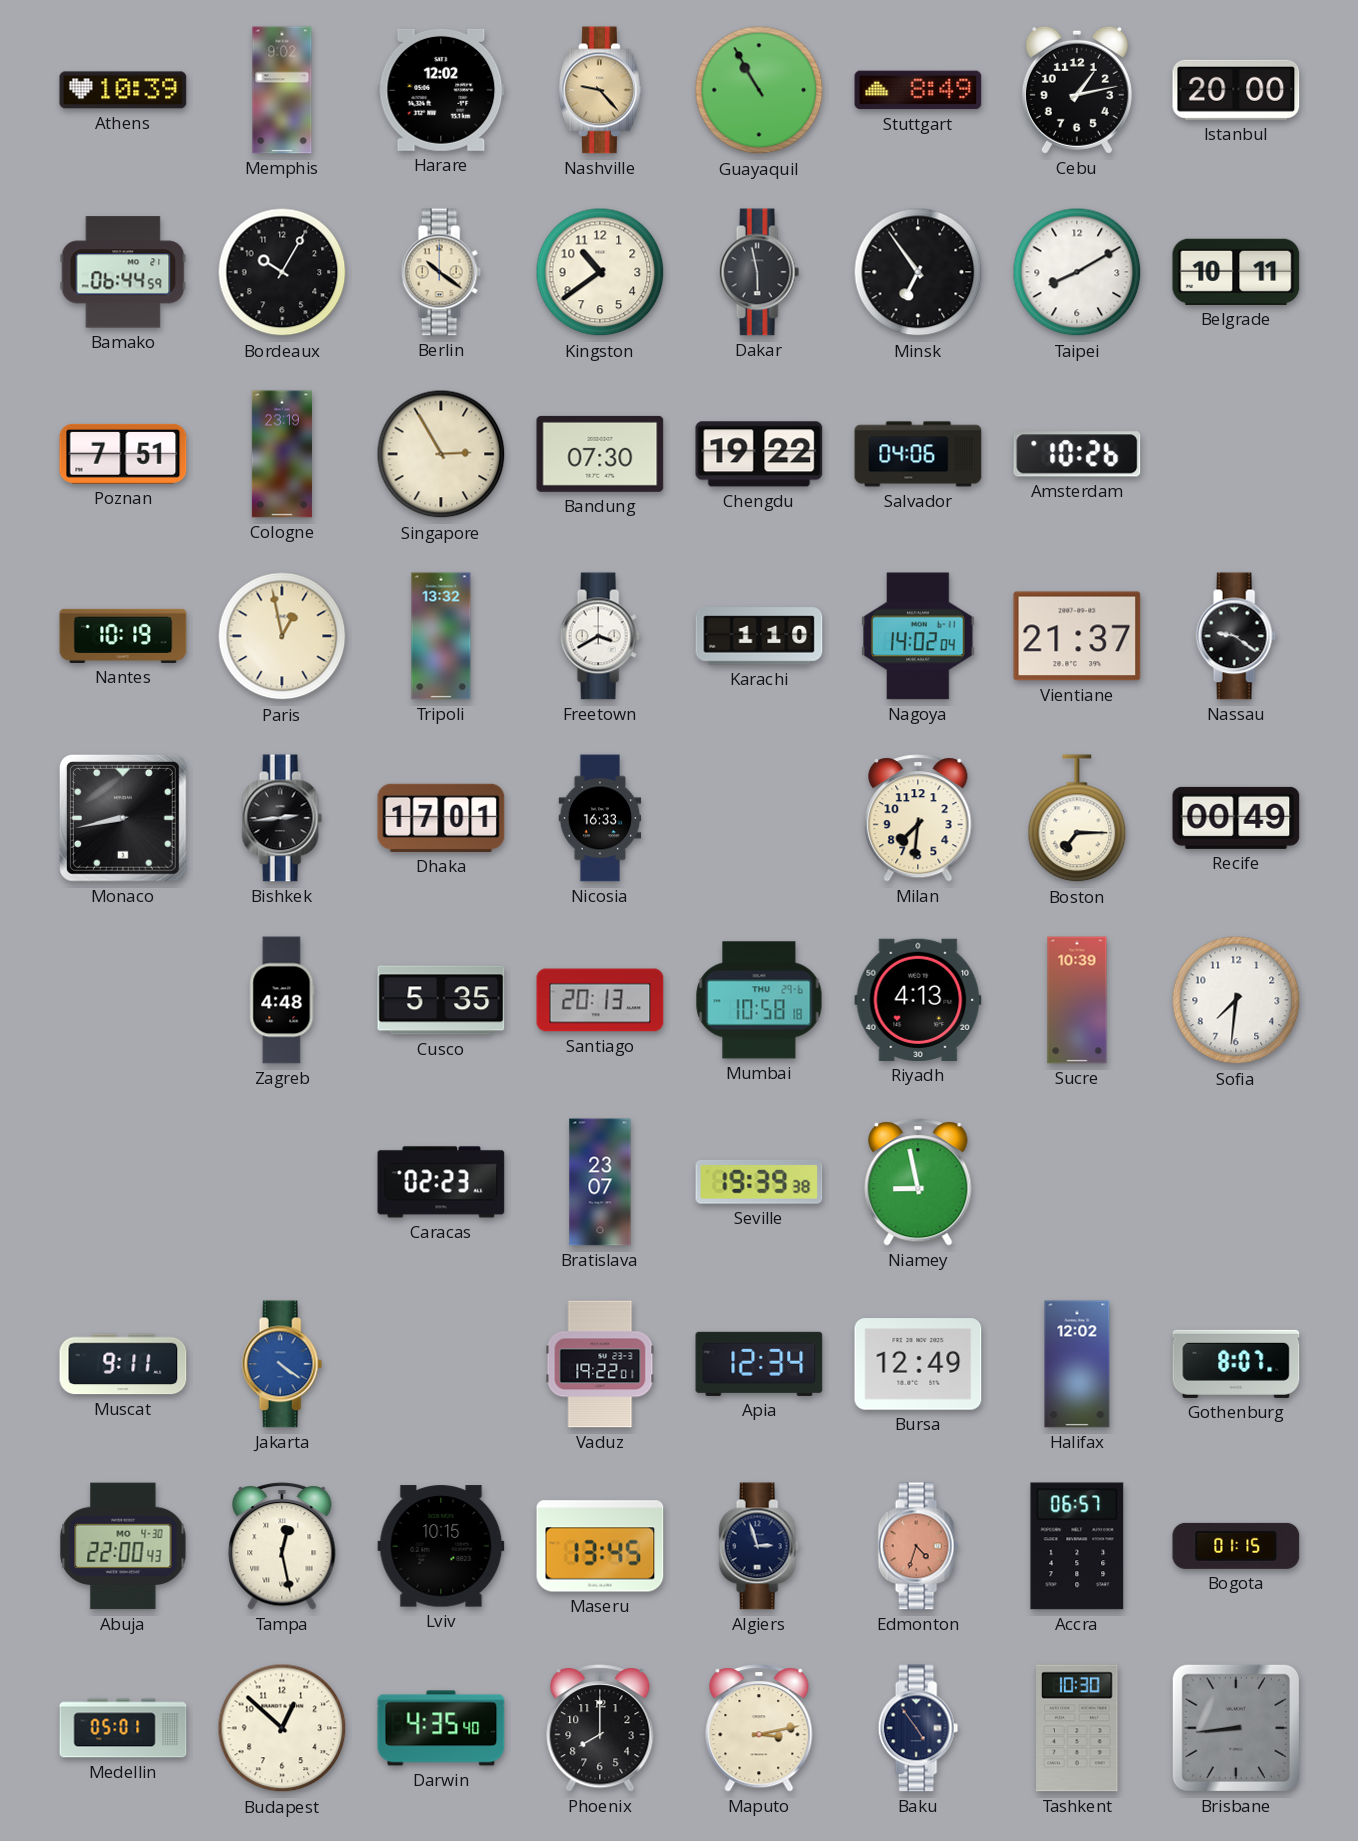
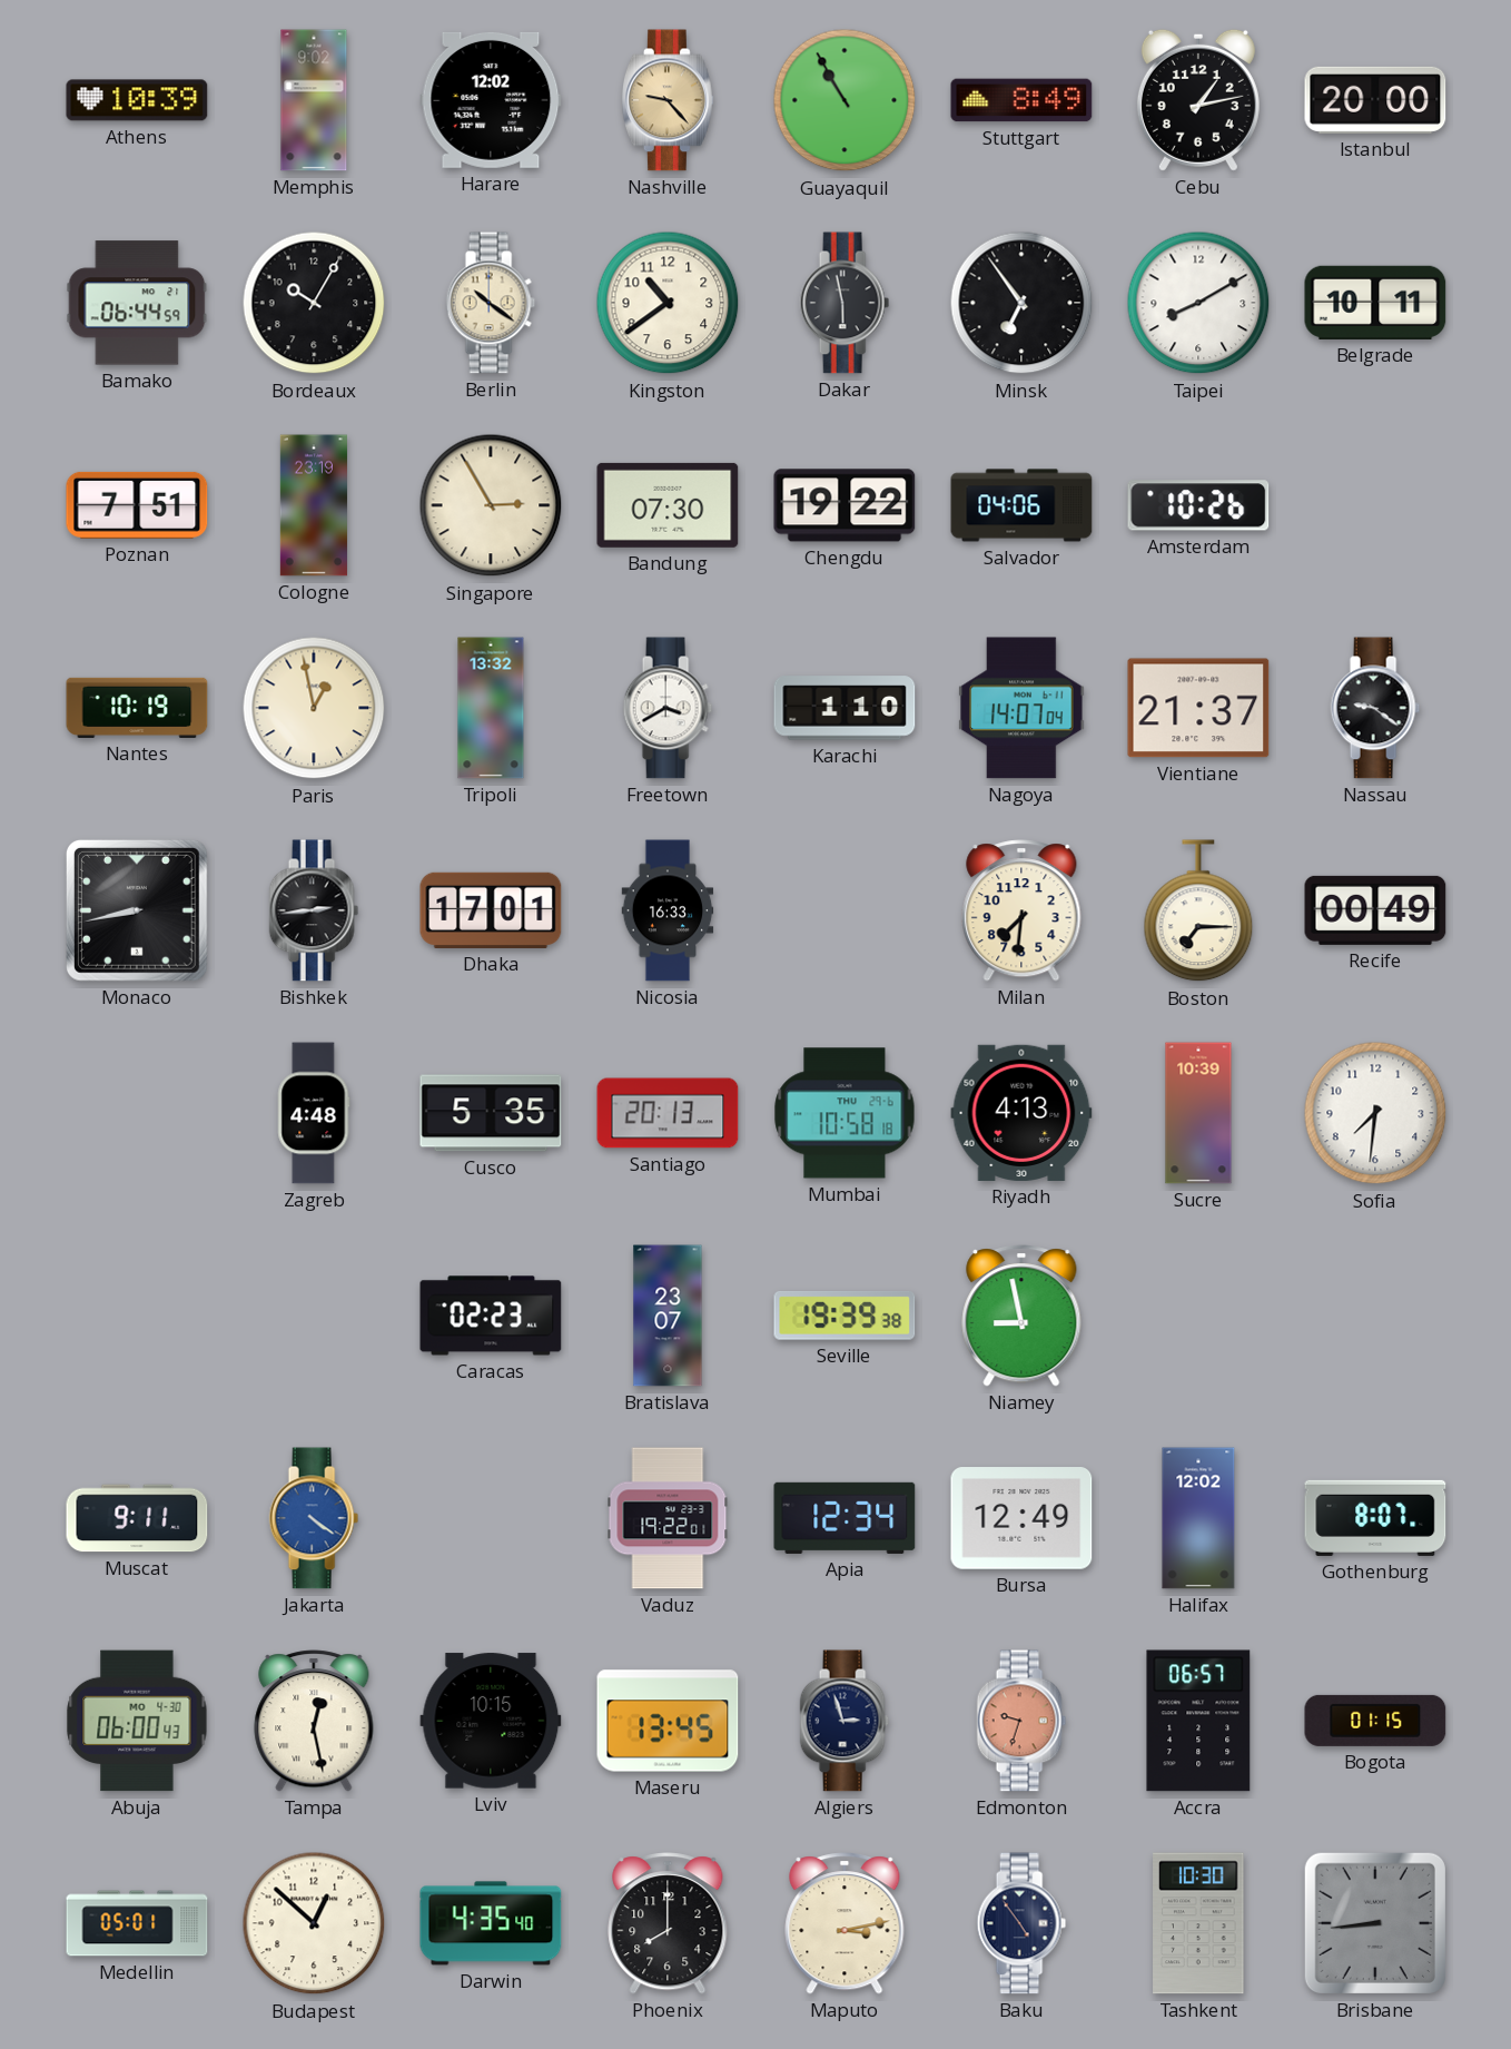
Nagoya: 14:02 -> 14:07
Abuja: 22:00 -> 06:00
Edmonton: 4:33 -> 9:33
